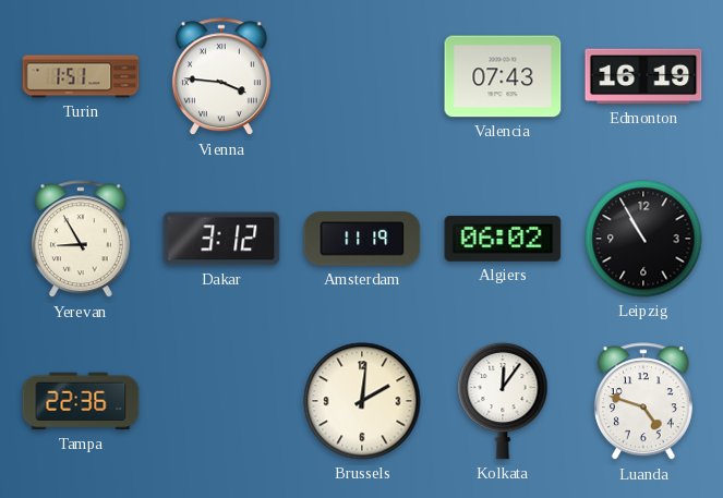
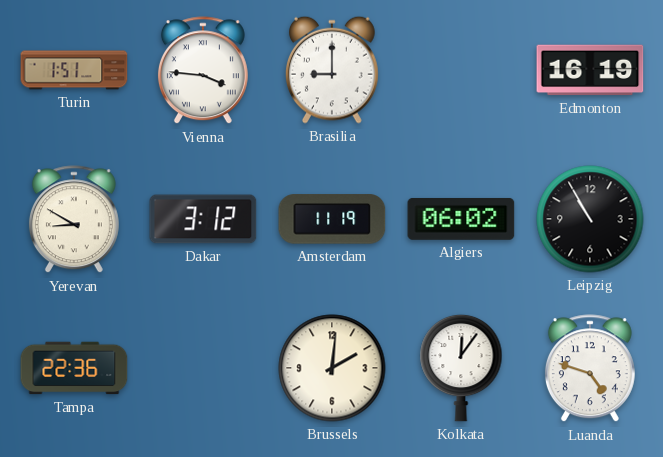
Brasilia: none -> 9:00
Valencia: 07:43 -> none
Yerevan: 8:55 -> 8:50
